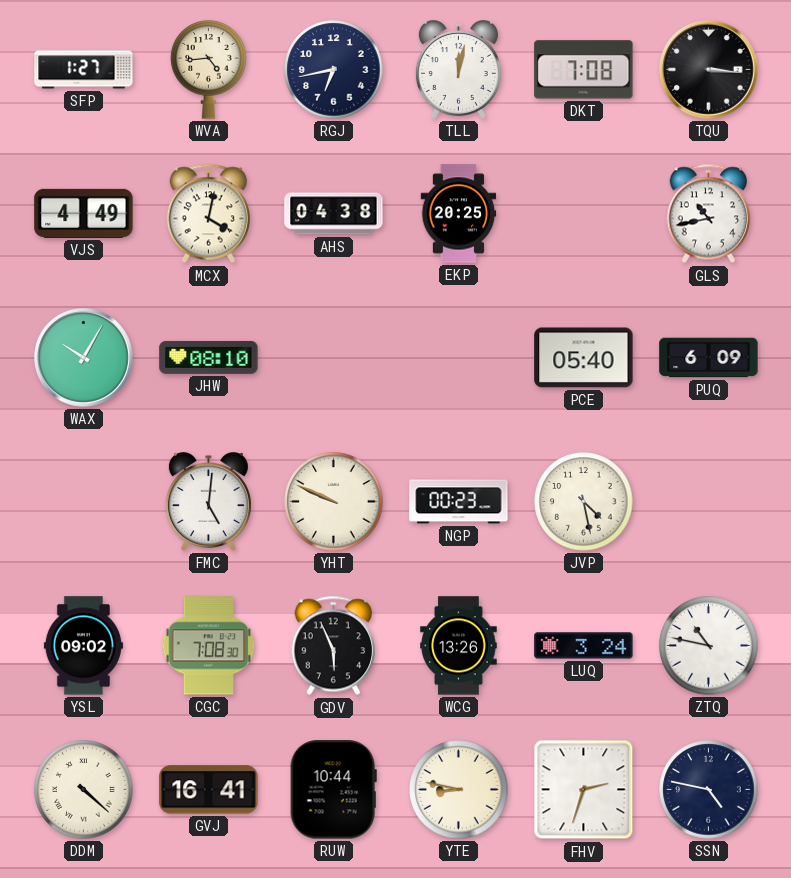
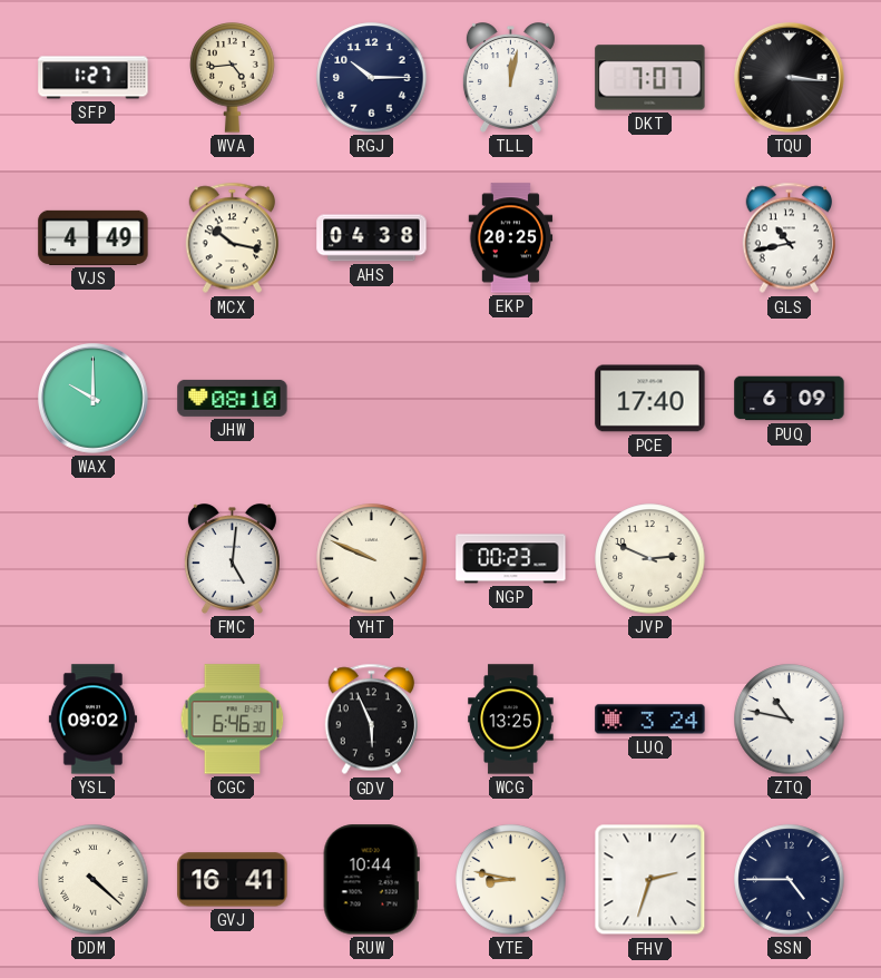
RGJ: 6:43 -> 10:15
DKT: 7:08 -> 7:07
MCX: 4:02 -> 10:17
WAX: 10:05 -> 10:00
PCE: 05:40 -> 17:40
JVP: 4:28 -> 2:49
CGC: 7:08 -> 6:46
WCG: 13:26 -> 13:25
SSN: 4:47 -> 4:45
